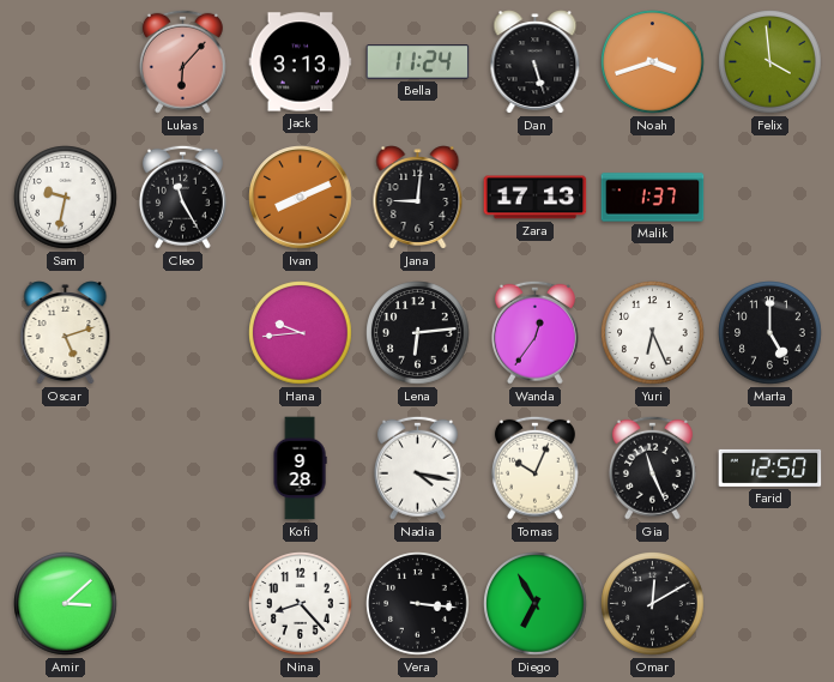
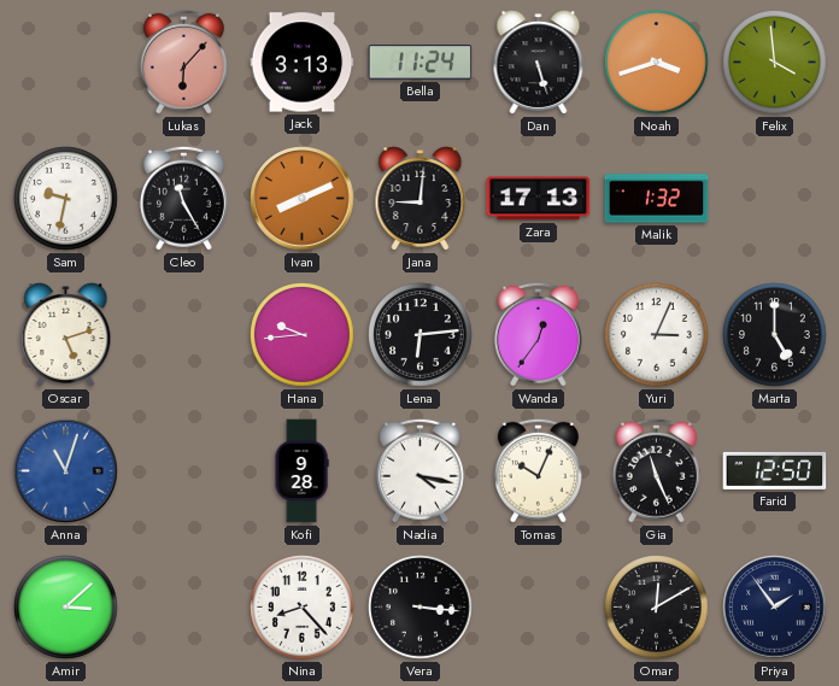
Malik: 1:37 -> 1:32
Yuri: 6:26 -> 3:04
Anna: none -> 11:03
Diego: 6:55 -> none
Priya: none -> 1:54
